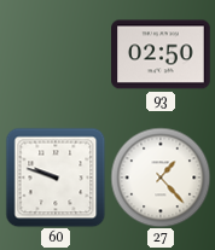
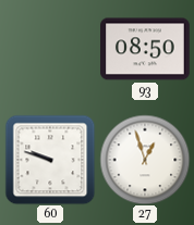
93: 02:50 -> 08:50
27: 1:23 -> 12:57
